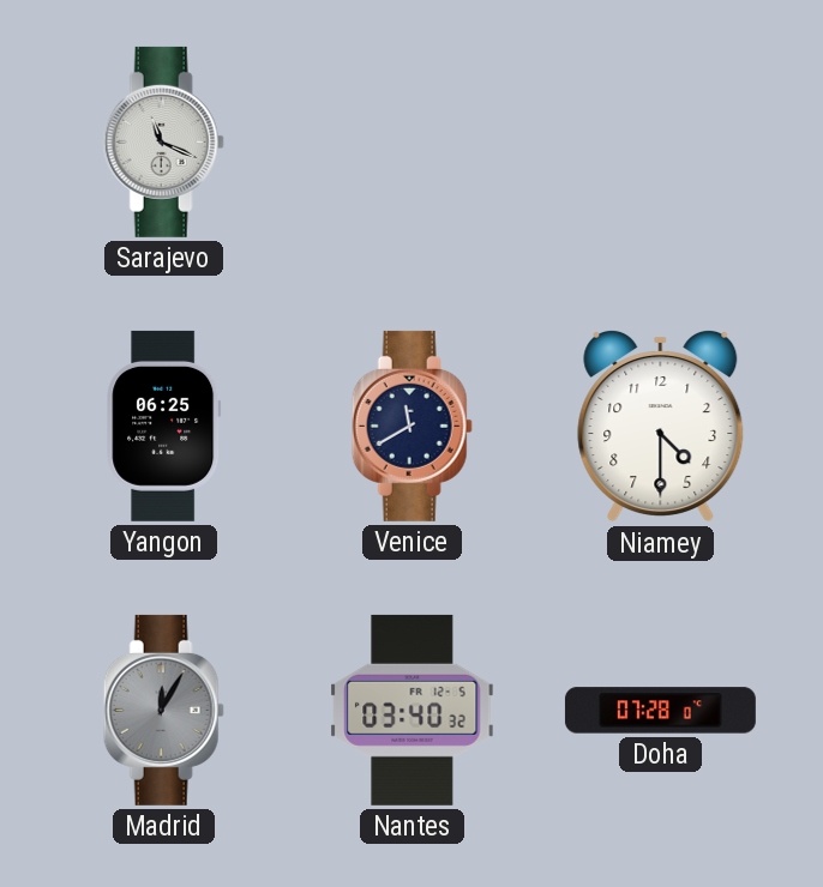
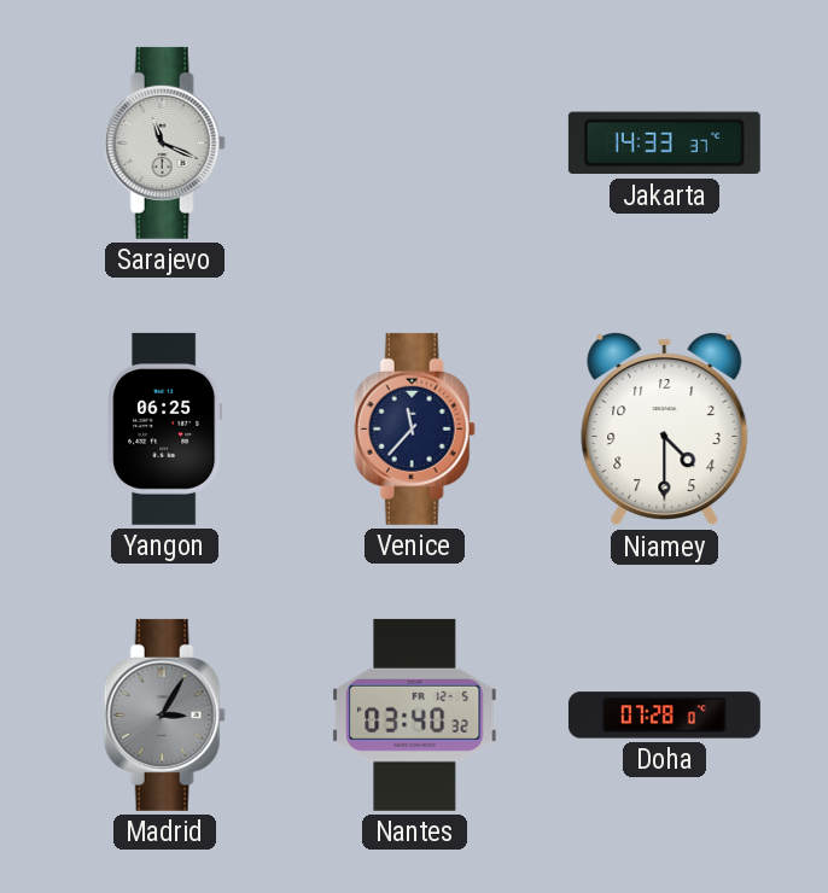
Jakarta: none -> 14:33
Venice: 11:40 -> 11:37
Madrid: 12:05 -> 3:05
